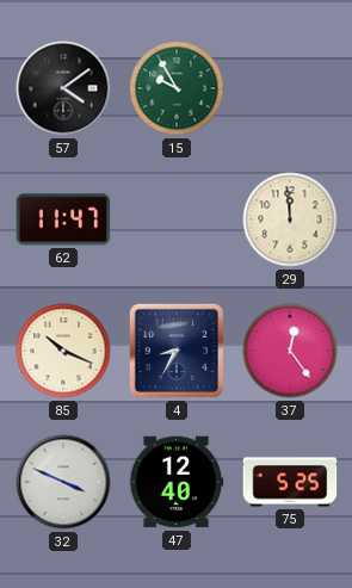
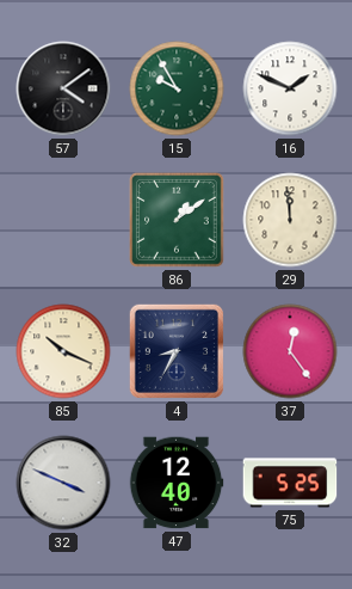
16: none -> 1:49
62: 11:47 -> none
86: none -> 1:09
